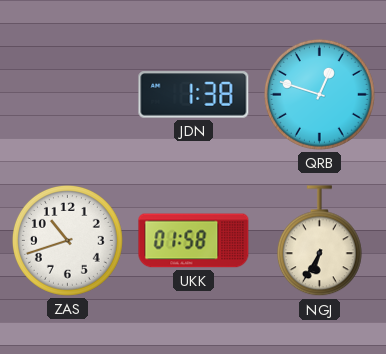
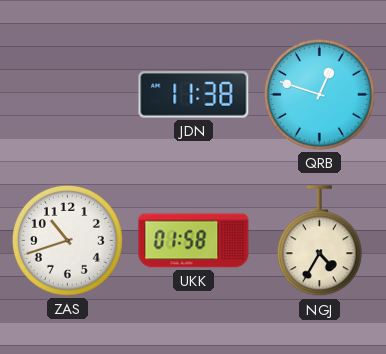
JDN: 1:38 -> 11:38
NGJ: 6:35 -> 4:35
